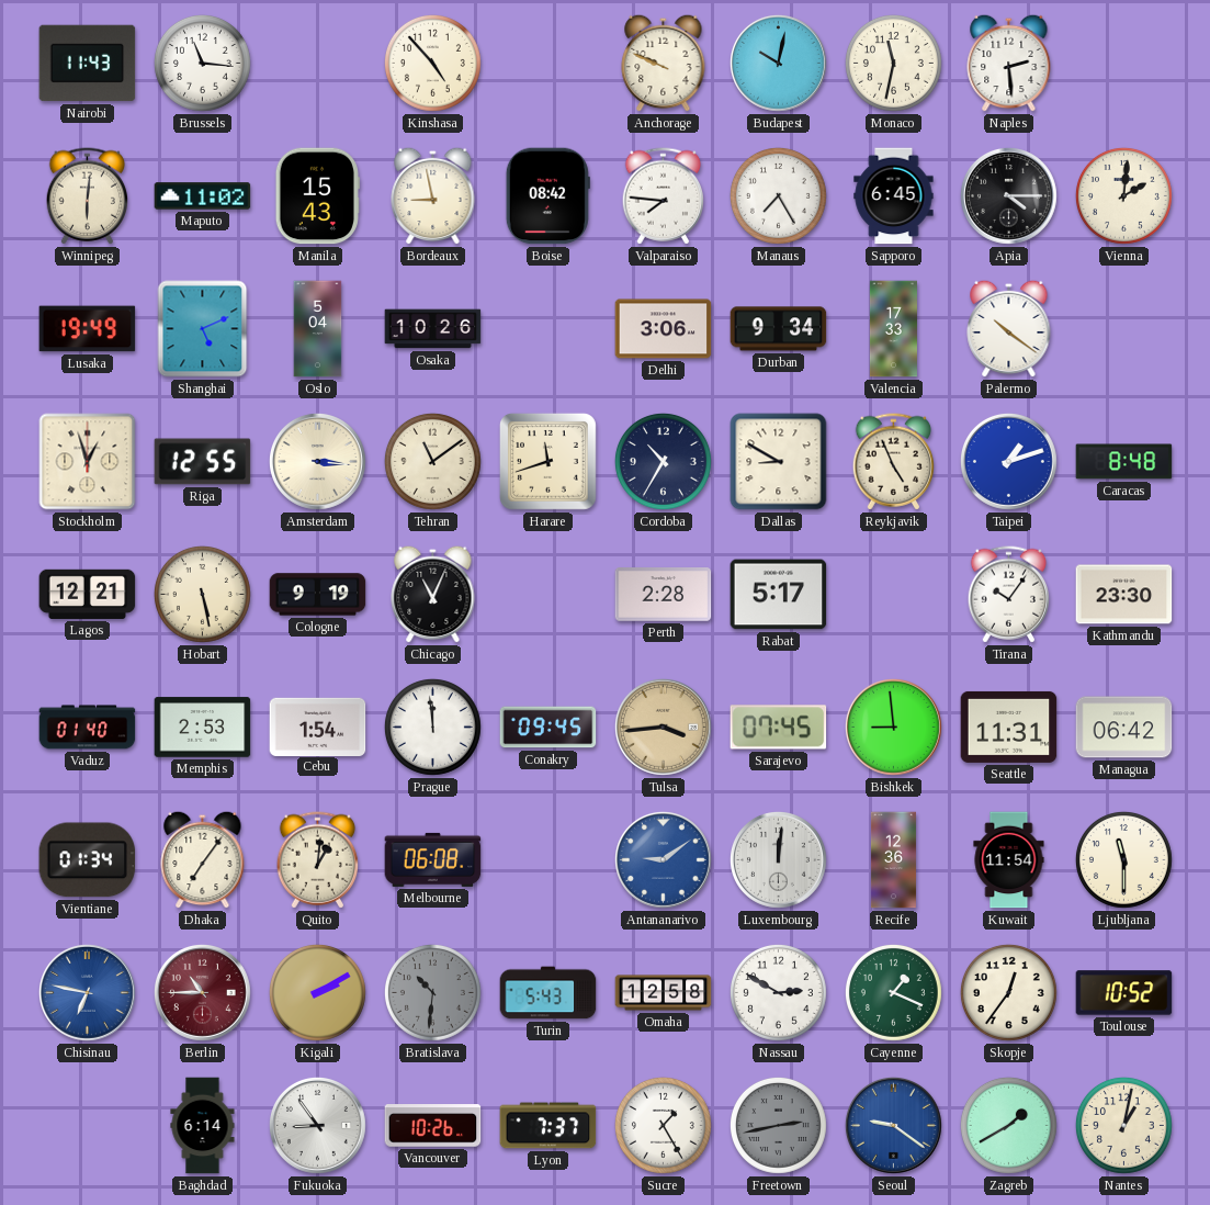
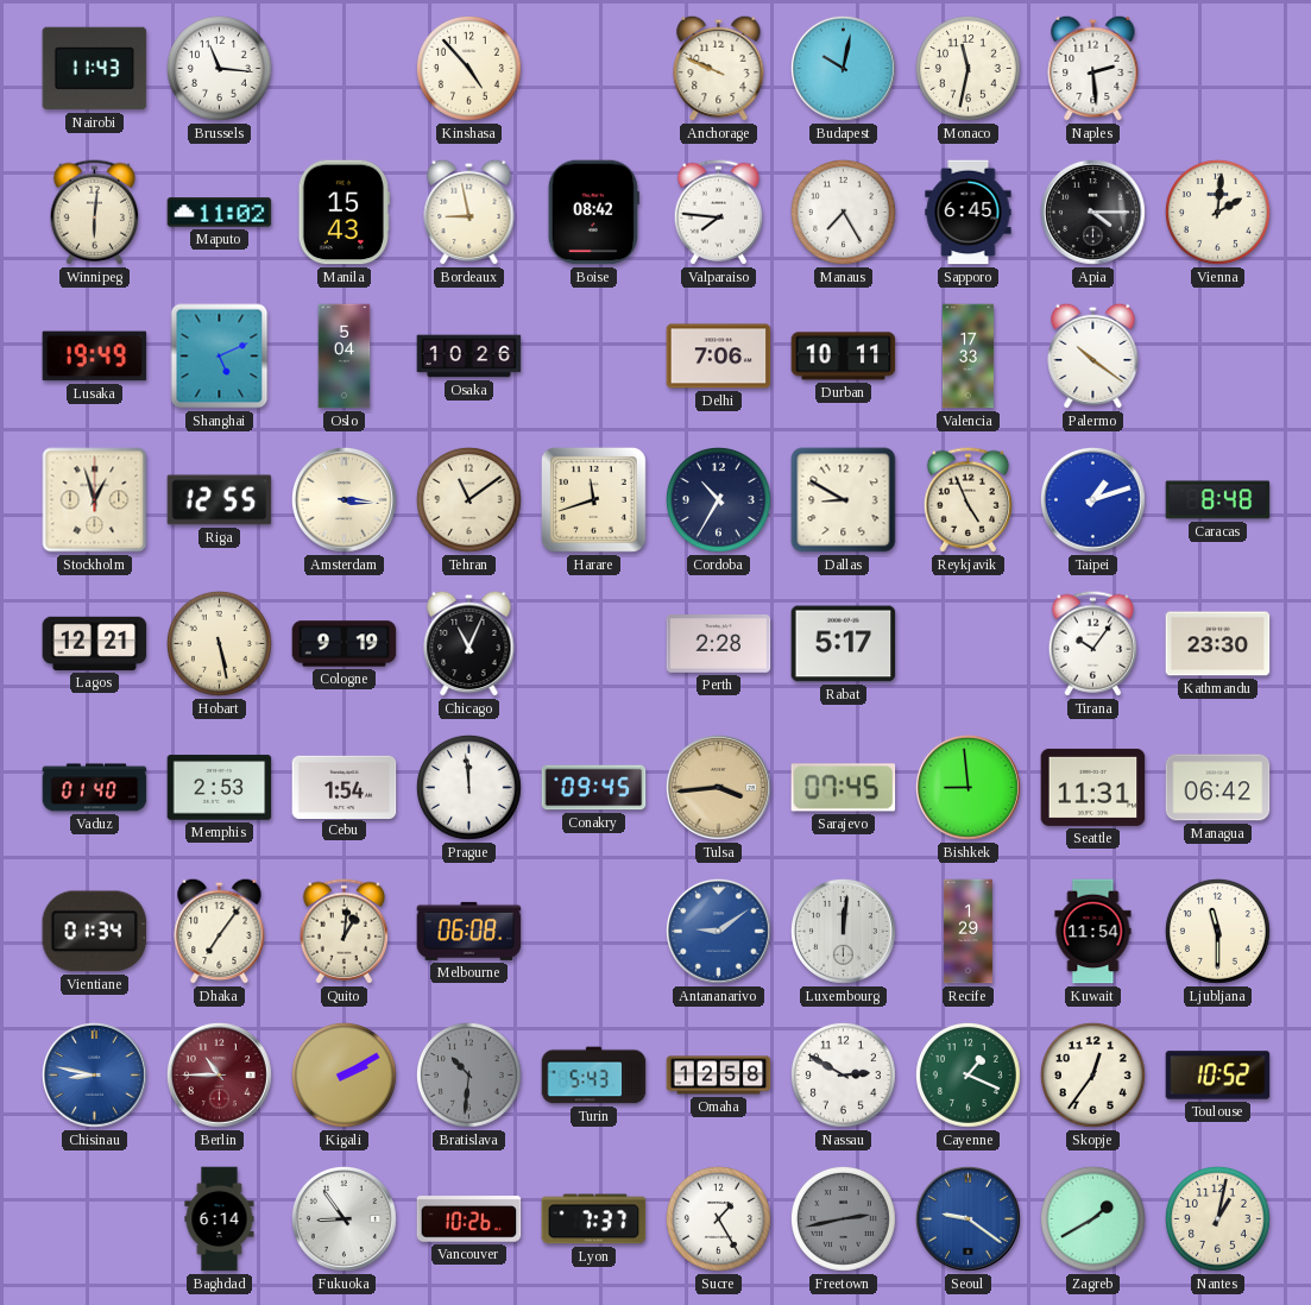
Delhi: 3:06 -> 7:06
Durban: 9:34 -> 10:11
Recife: 12:36 -> 1:29
Chisinau: 6:47 -> 8:47
